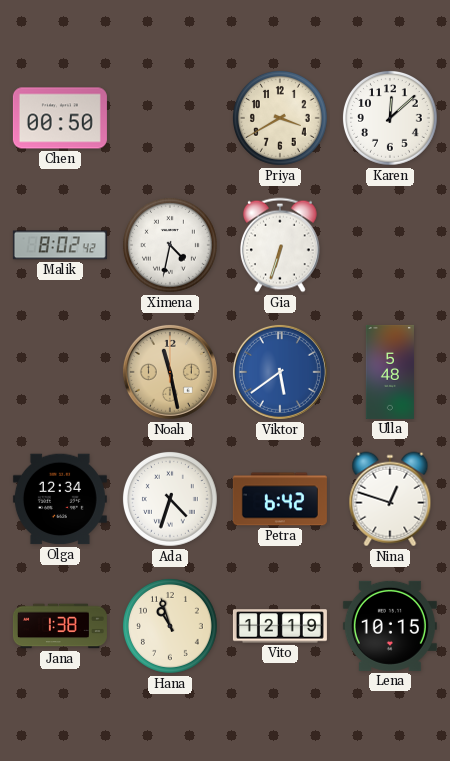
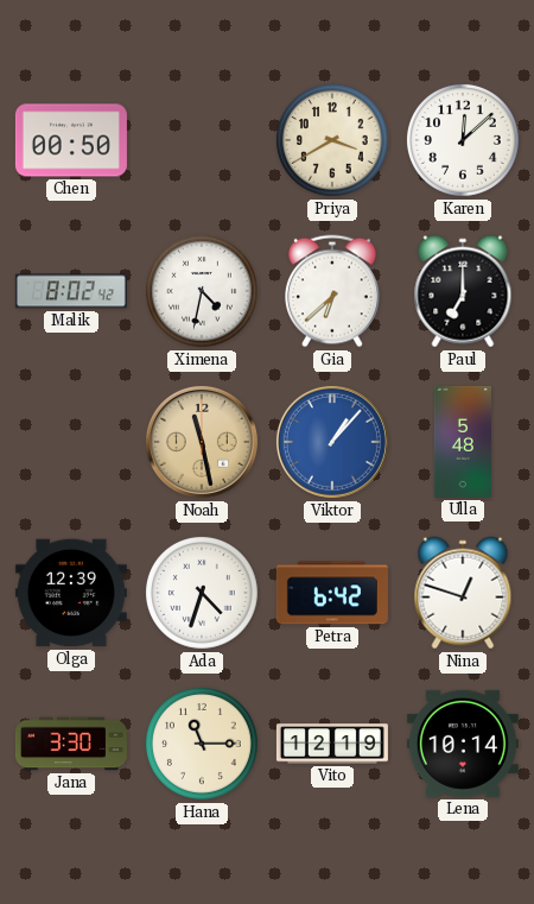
Gia: 6:33 -> 6:38
Paul: none -> 7:00
Viktor: 5:39 -> 1:07
Olga: 12:34 -> 12:39
Jana: 1:38 -> 3:30
Hana: 10:57 -> 11:15
Lena: 10:15 -> 10:14
